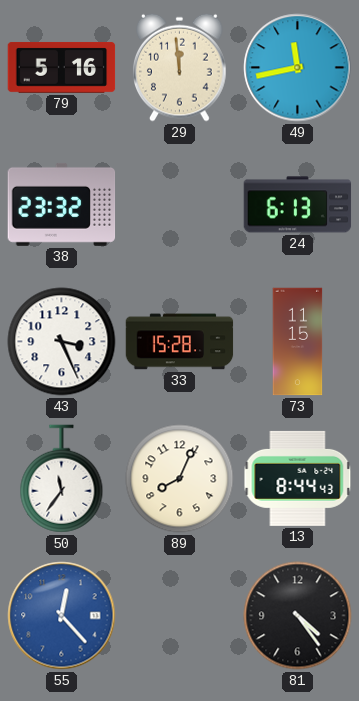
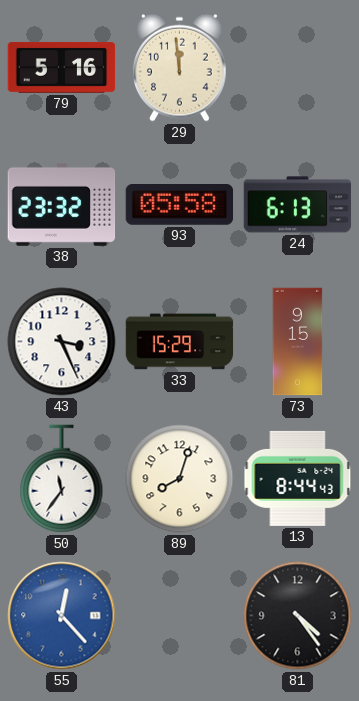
49: 11:43 -> none
93: none -> 05:58
33: 15:28 -> 15:29
73: 11:15 -> 9:15
89: 8:04 -> 8:03
